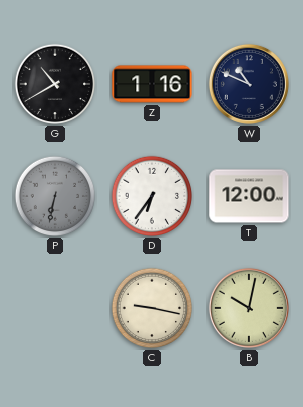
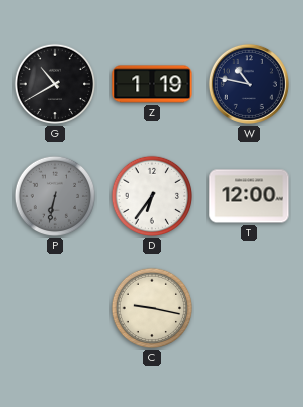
Z: 1:16 -> 1:19
W: 10:49 -> 10:47
B: 10:02 -> none
